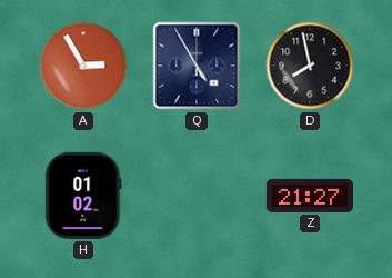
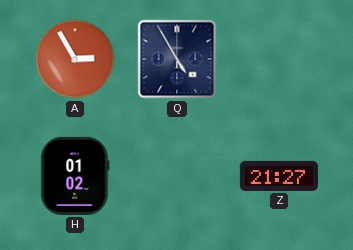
D: 7:58 -> none
